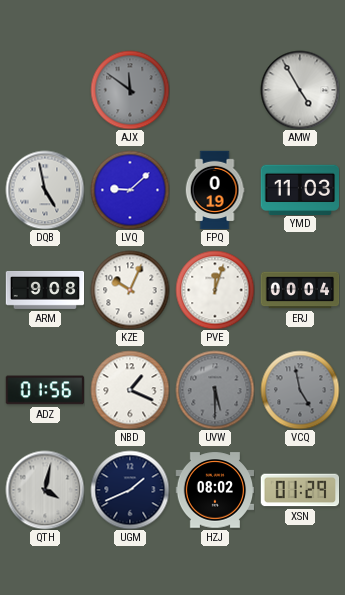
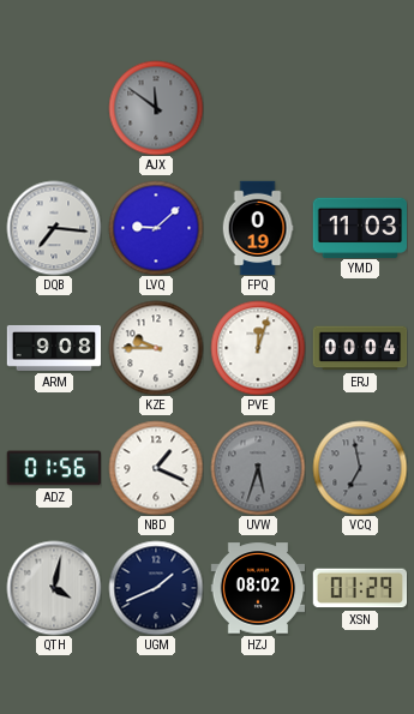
AMW: 4:55 -> none
DQB: 4:58 -> 7:16
KZE: 10:04 -> 9:45
UVW: 5:30 -> 5:33
VCQ: 4:58 -> 6:58
